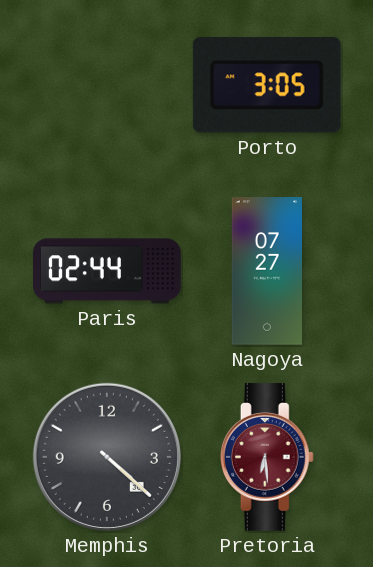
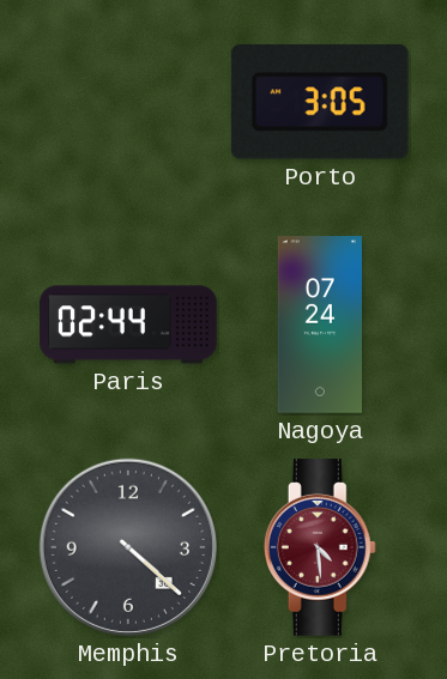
Nagoya: 07:27 -> 07:24
Pretoria: 6:29 -> 4:29
